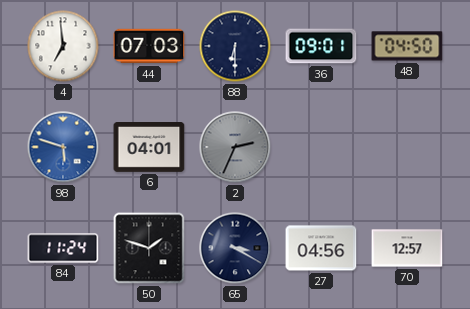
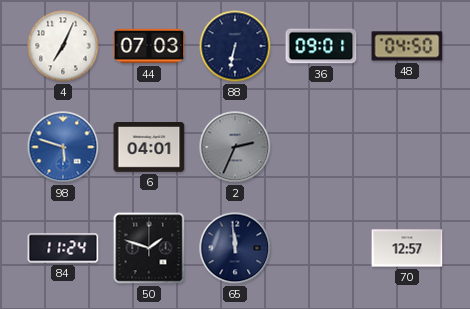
4: 6:59 -> 7:04
88: 6:30 -> 6:32
65: 3:20 -> 11:59
27: 04:56 -> none
